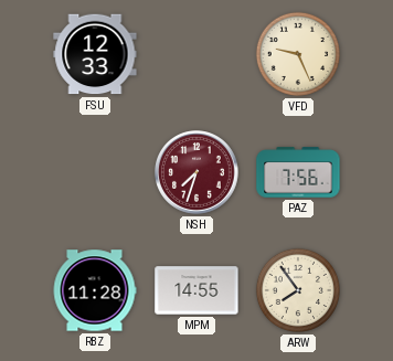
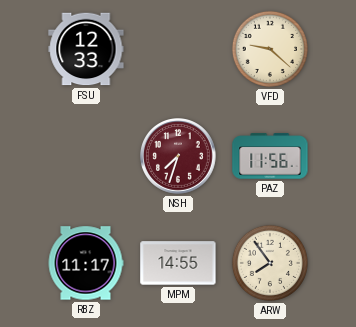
VFD: 9:26 -> 9:22
PAZ: 7:56 -> 11:56
RBZ: 11:28 -> 11:17
